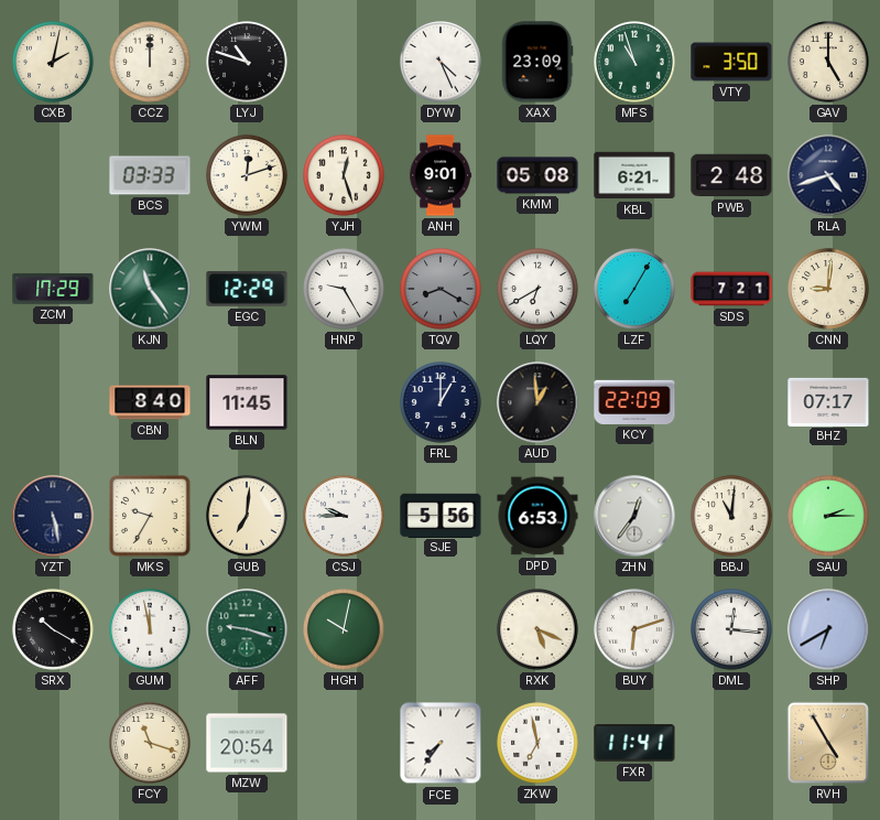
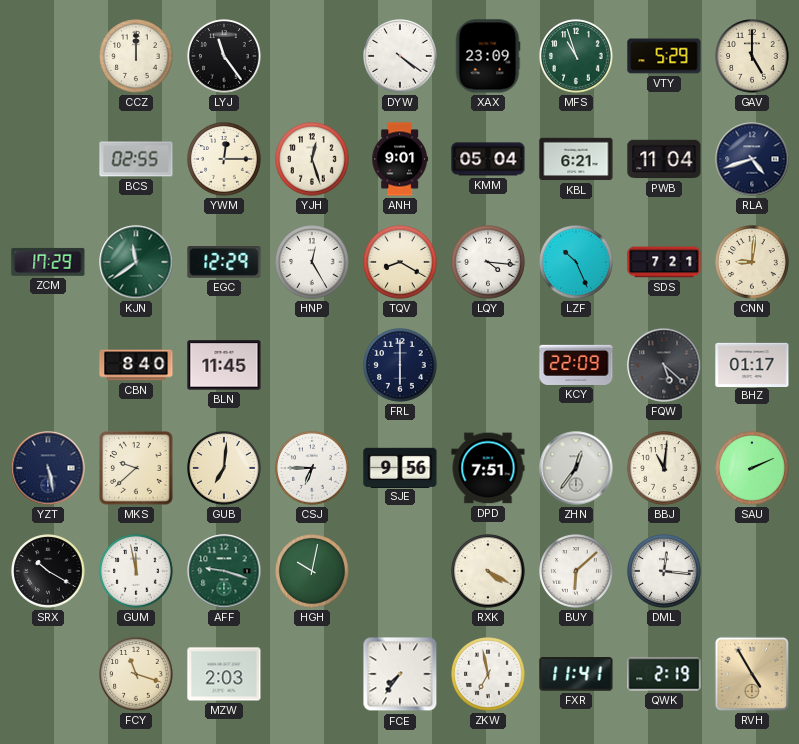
CXB: 2:02 -> none
LYJ: 10:48 -> 11:24
DYW: 4:26 -> 4:21
VTY: 3:50 -> 5:29
BCS: 03:33 -> 02:55
YWM: 12:12 -> 12:15
KMM: 05:08 -> 05:04
PWB: 2:48 -> 11:04
KJN: 11:24 -> 11:39
HNP: 9:25 -> 12:25
TQV dial: grey -> cream
LQY: 6:40 -> 4:16
LZF: 7:05 -> 10:26
FRL: 1:00 -> 6:00
AUD: 12:59 -> none
FQW: none -> 5:22
BHZ: 07:17 -> 01:17
MKS: 9:35 -> 9:38
CSJ: 9:45 -> 6:45
SJE: 5:56 -> 9:56
DPD: 6:53 -> 7:51
SAU: 2:15 -> 2:11
RXK: 5:19 -> 4:20
BUY: 6:12 -> 6:08
SHP: 6:40 -> none
MZW: 20:54 -> 2:03
QWK: none -> 2:19
